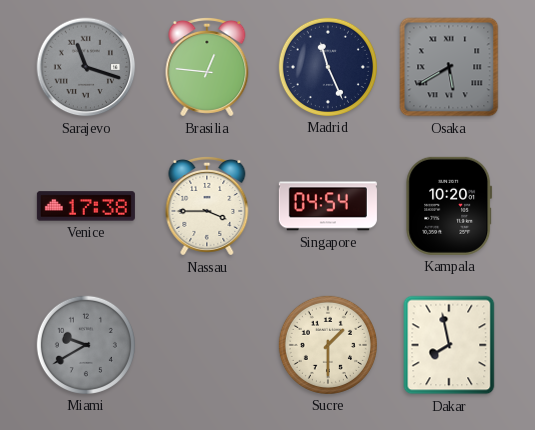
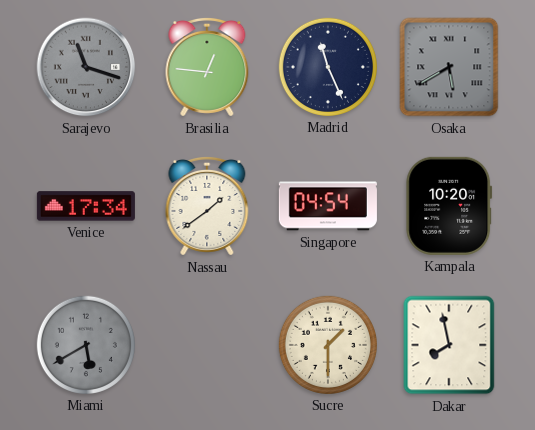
Venice: 17:38 -> 17:34
Nassau: 3:45 -> 1:39
Miami: 9:40 -> 5:40
